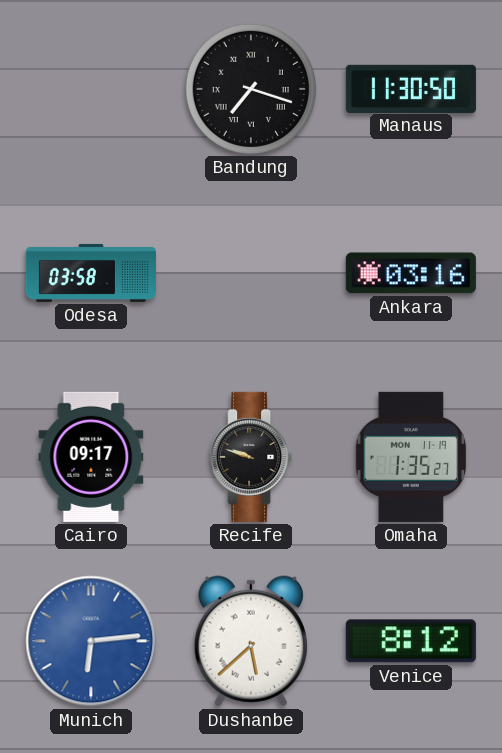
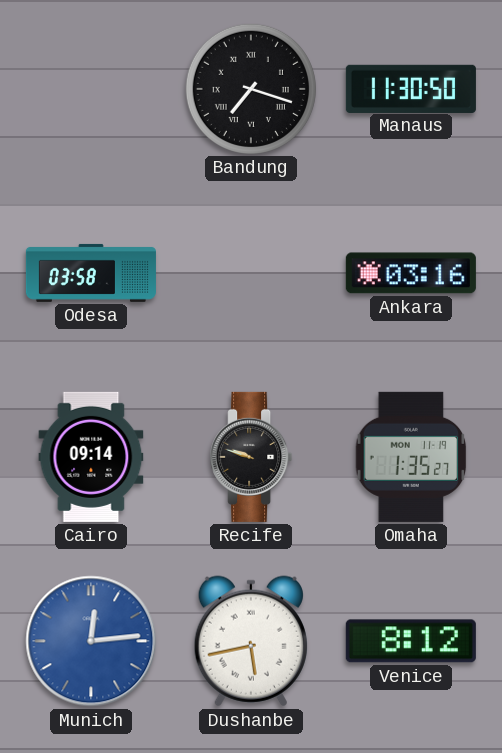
Cairo: 09:17 -> 09:14
Munich: 6:14 -> 12:14
Dushanbe: 5:38 -> 5:43
